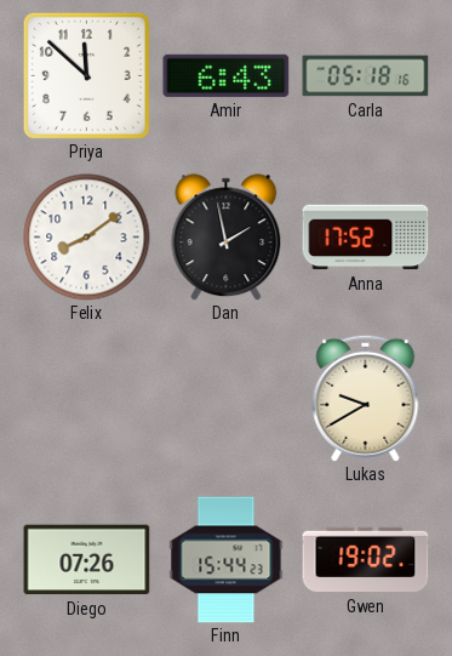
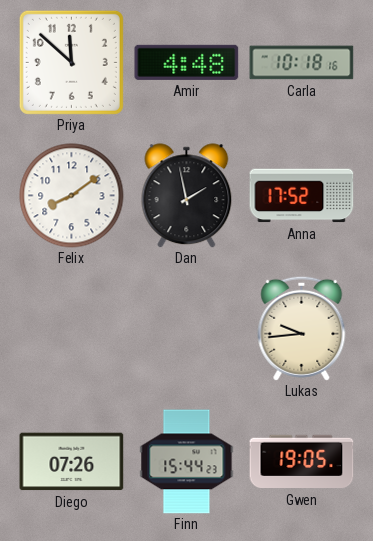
Amir: 6:43 -> 4:48
Carla: 05:18 -> 10:18
Lukas: 9:40 -> 9:44
Gwen: 19:02 -> 19:05
